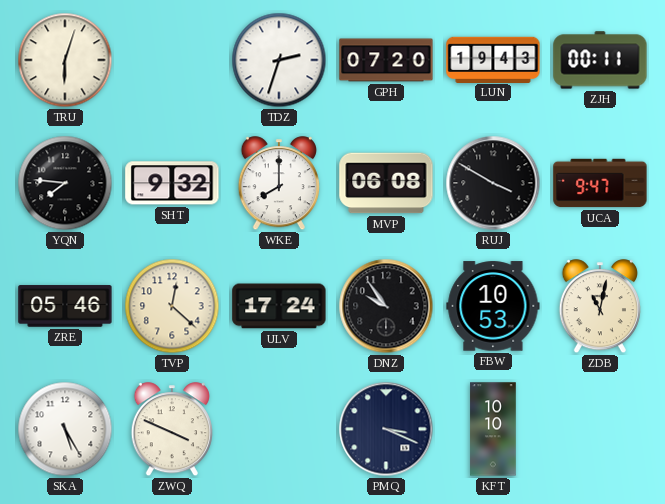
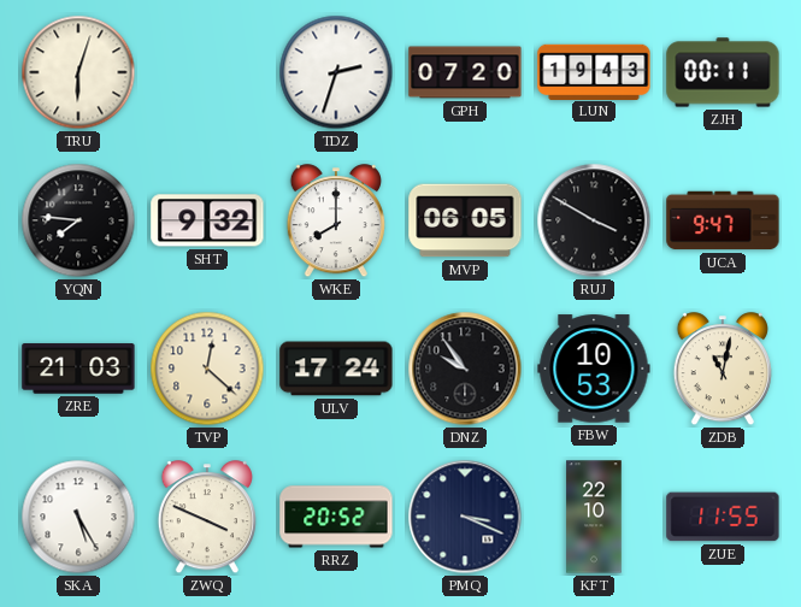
MVP: 06:08 -> 06:05
ZRE: 05:46 -> 21:03
RRZ: none -> 20:52
KFT: 10:10 -> 22:10
ZUE: none -> 11:55
